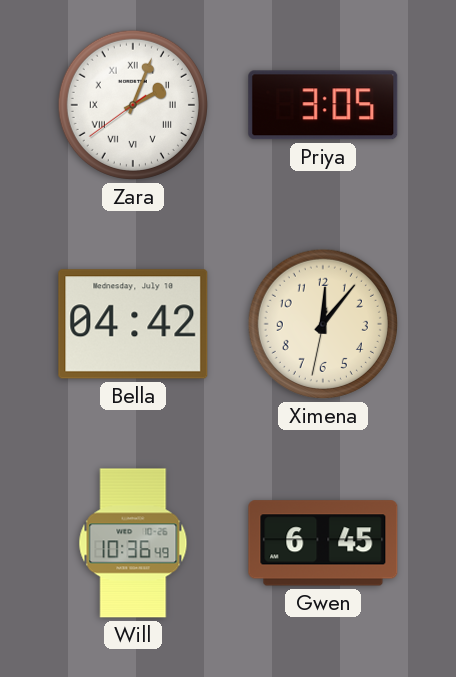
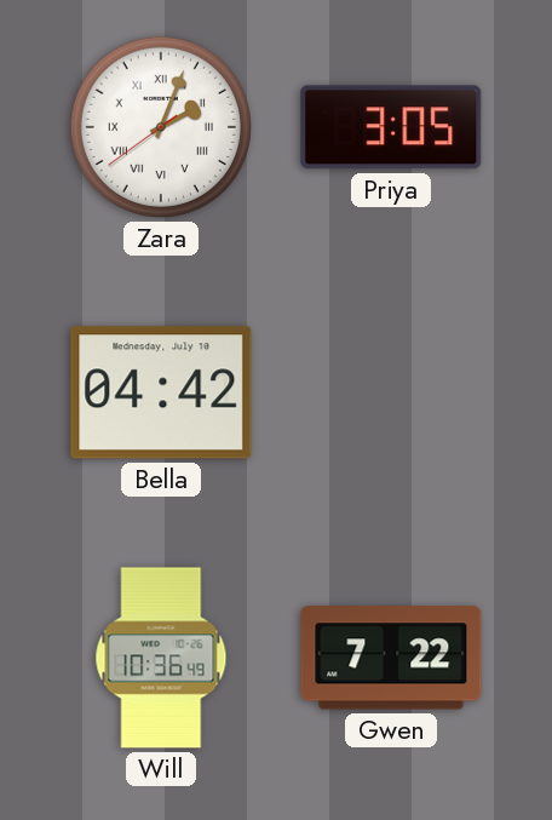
Ximena: 12:06 -> none
Gwen: 6:45 -> 7:22
